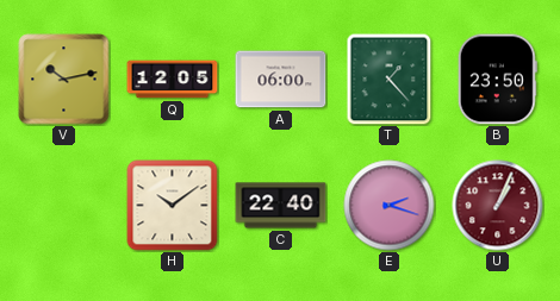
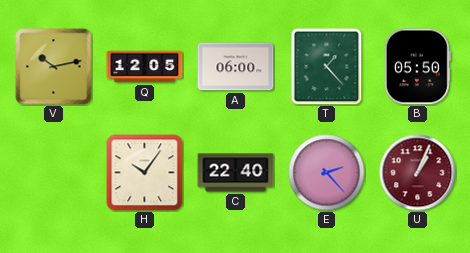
B: 23:50 -> 05:50
H: 10:09 -> 10:06
E: 2:18 -> 2:23
